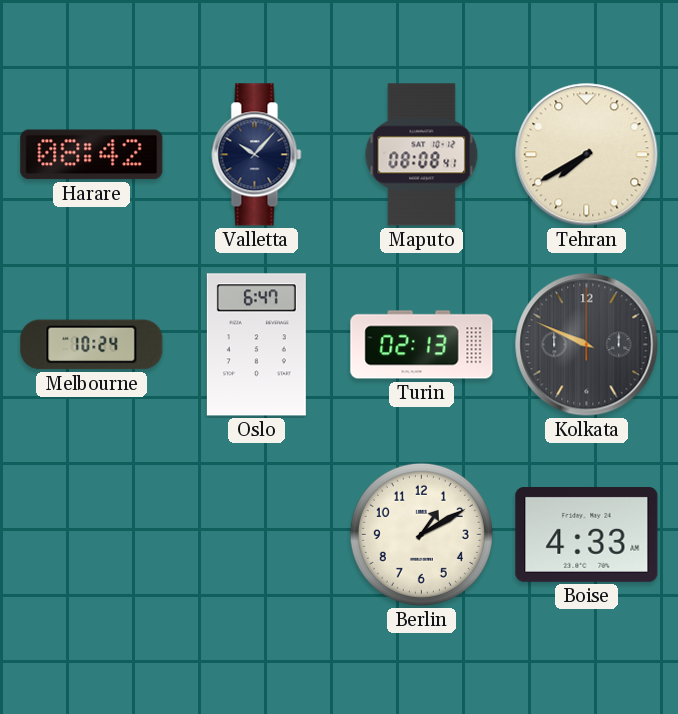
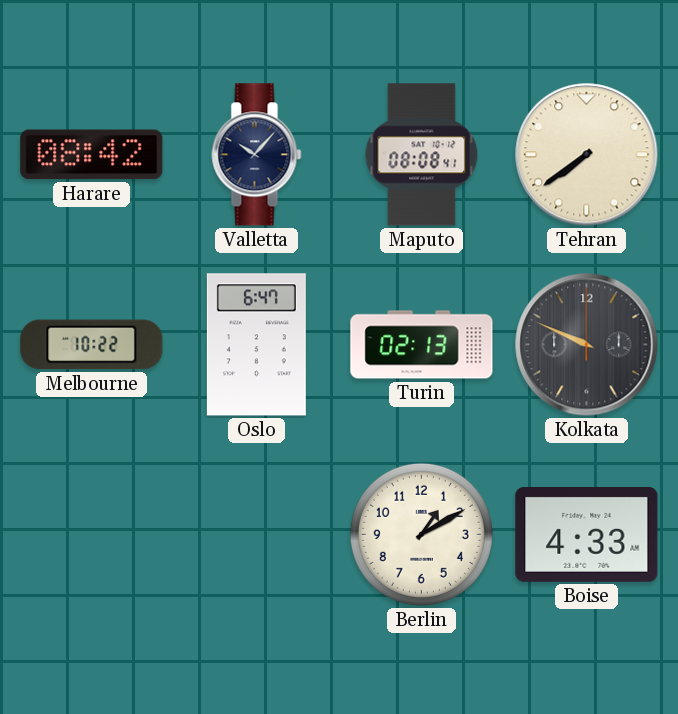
Tehran: 7:40 -> 7:39
Melbourne: 10:24 -> 10:22
